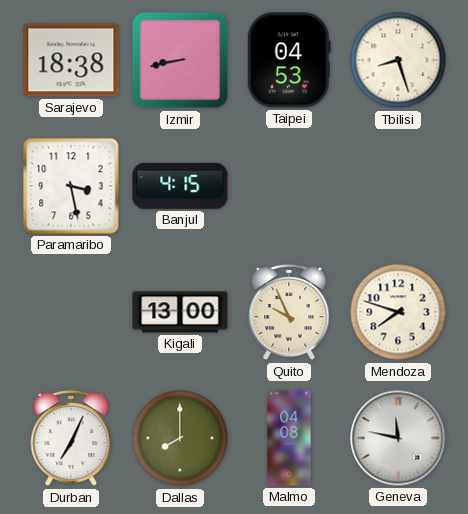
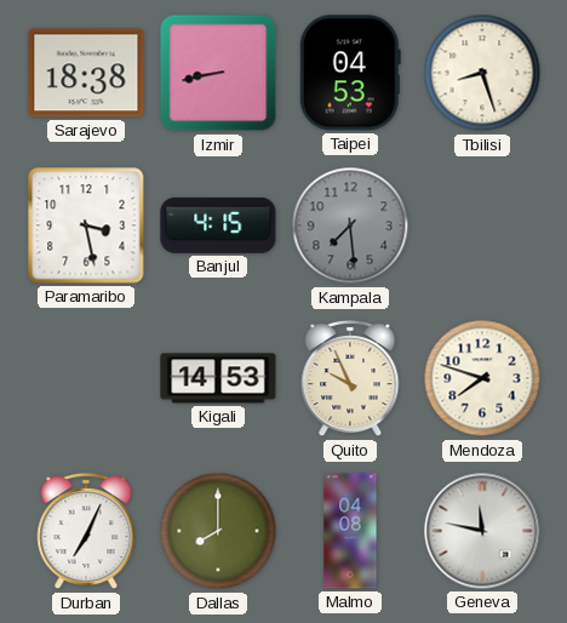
Kampala: none -> 7:29
Kigali: 13:00 -> 14:53
